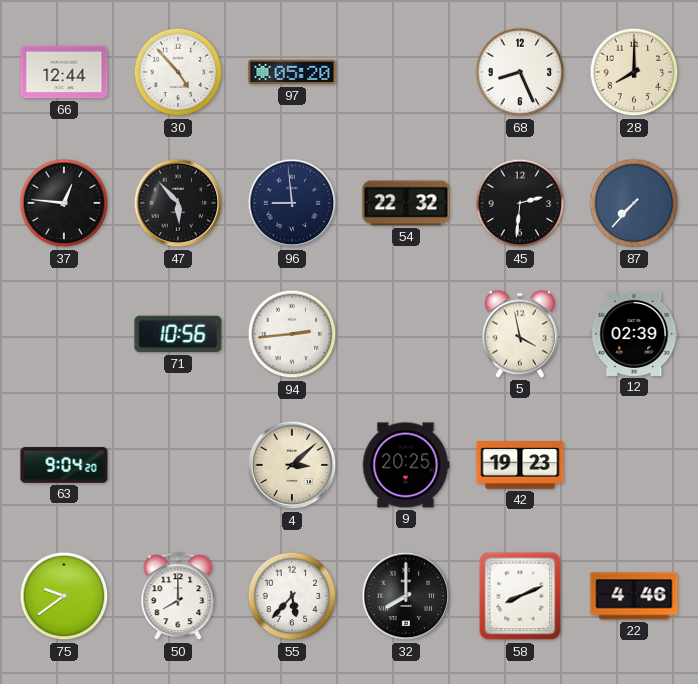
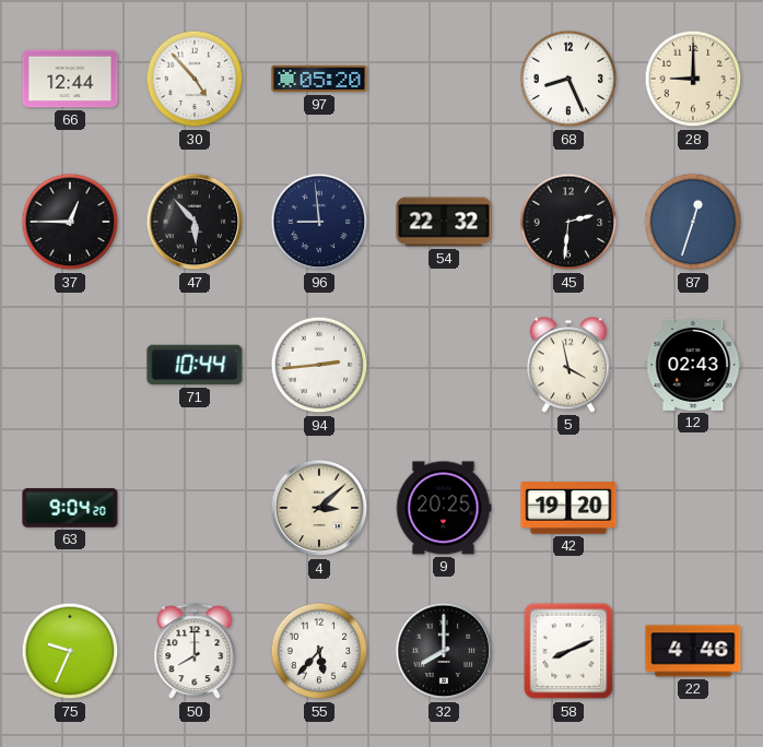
28: 8:00 -> 9:00
37: 12:46 -> 12:45
87: 7:37 -> 12:33
71: 10:56 -> 10:44
12: 02:39 -> 02:43
42: 19:23 -> 19:20
75: 9:39 -> 9:34
